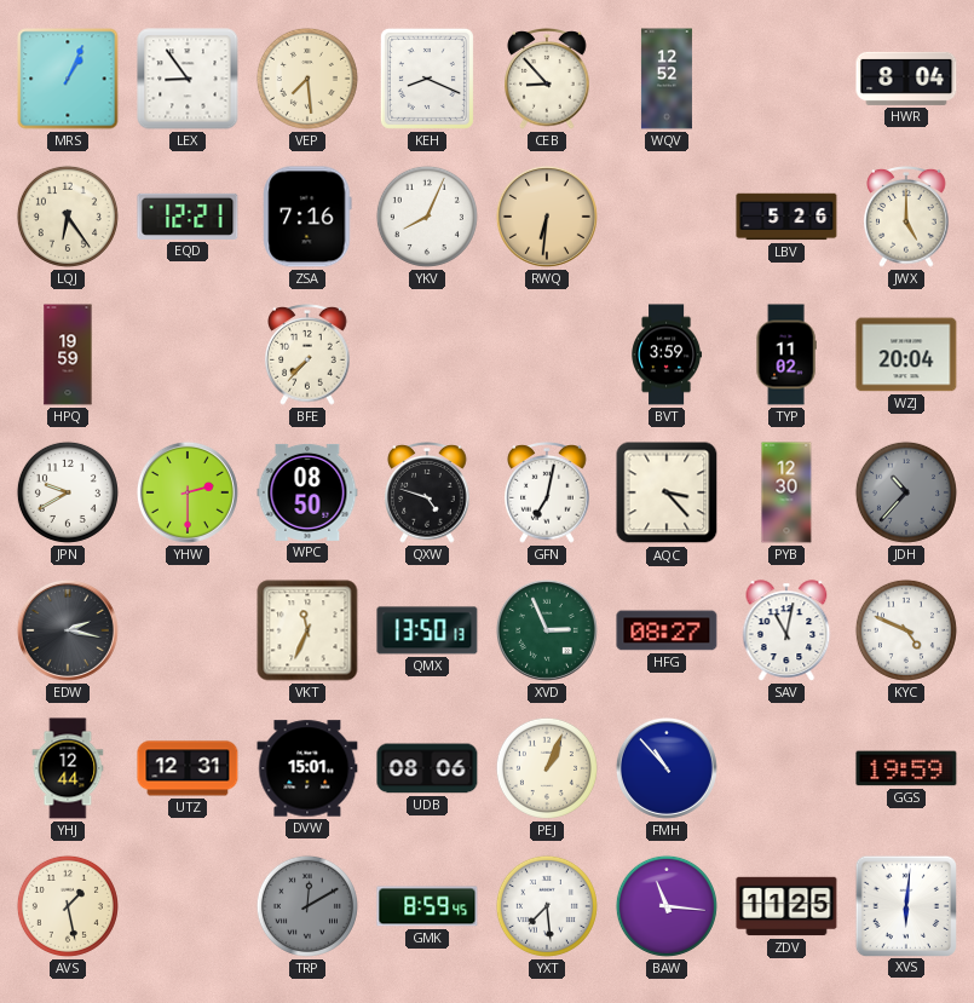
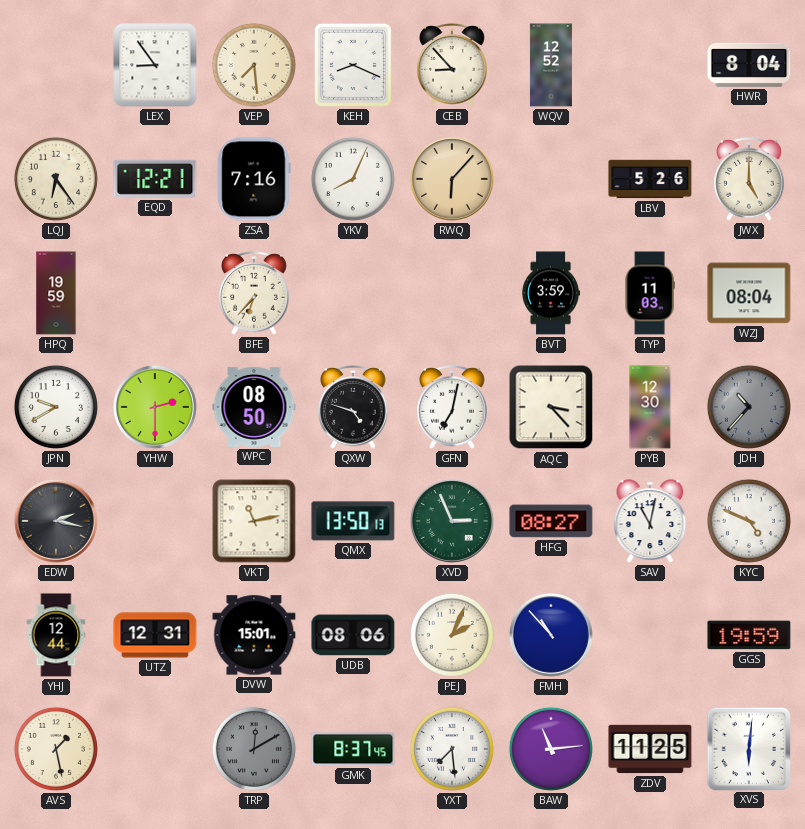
MRS: 1:04 -> none
RWQ: 6:31 -> 6:07
BFE: 7:37 -> 6:37
TYP: 11:02 -> 11:03
WZJ: 20:04 -> 08:04
VKT: 11:34 -> 11:13
PEJ: 1:04 -> 2:04
GMK: 8:59 -> 8:37
BAW: 11:16 -> 11:14
